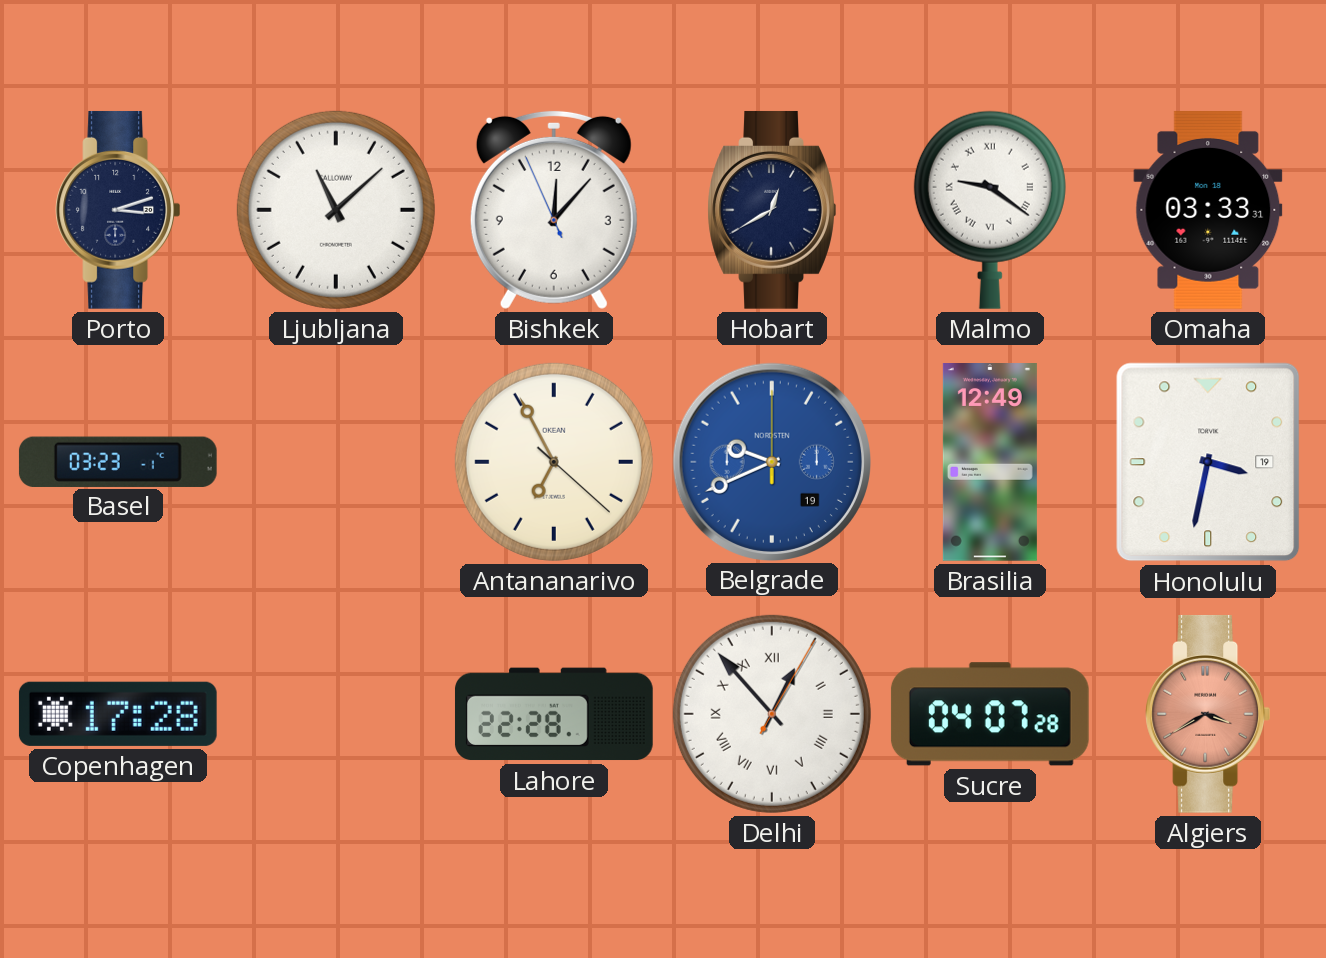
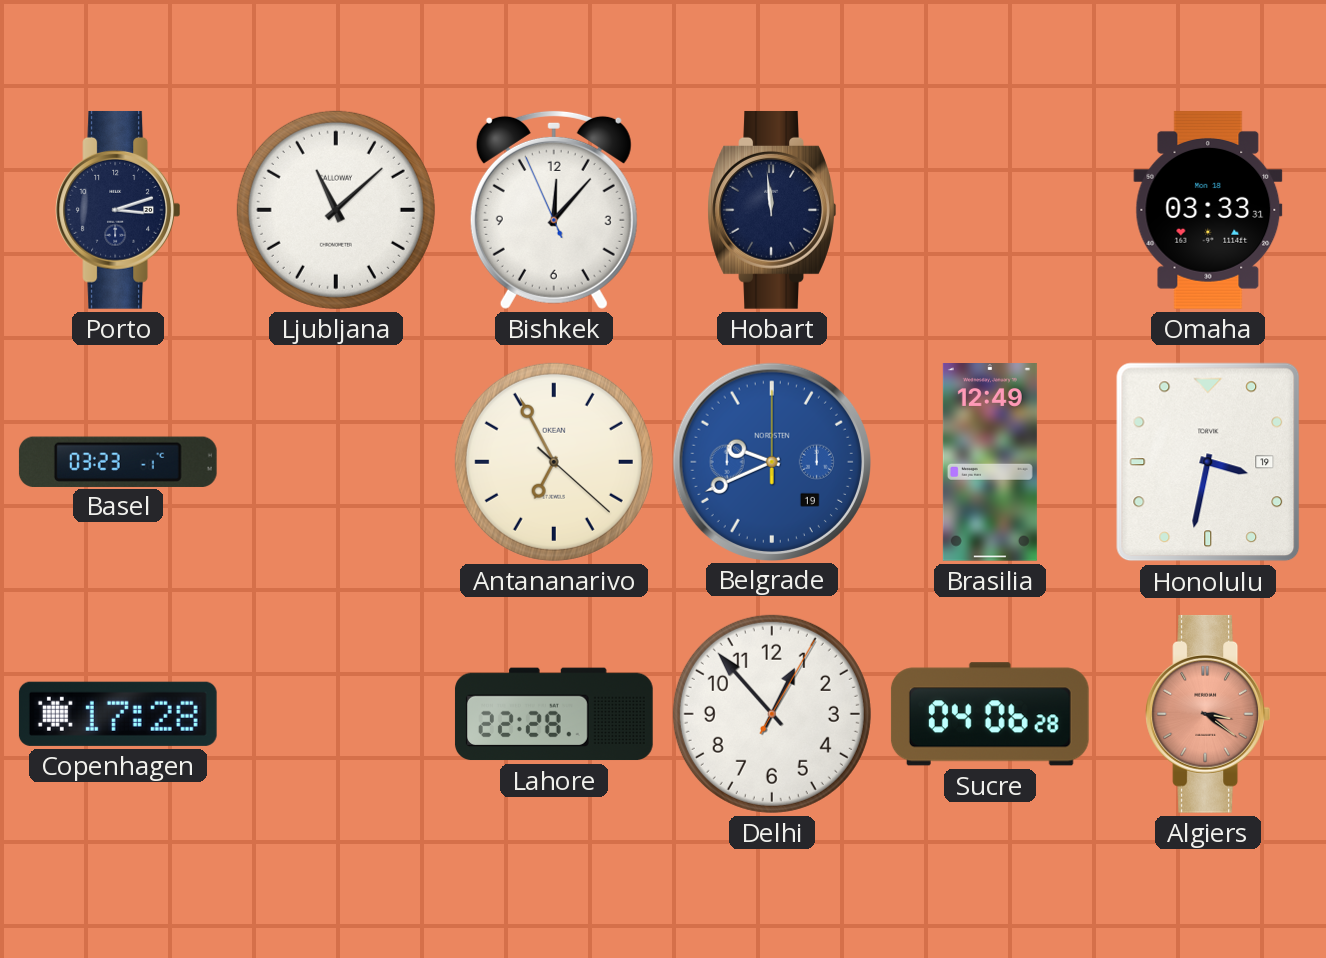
Hobart: 12:40 -> 11:59
Malmo: 9:21 -> none
Delhi numerals: Roman -> Arabic
Sucre: 04:07 -> 04:06
Algiers: 3:40 -> 3:21
